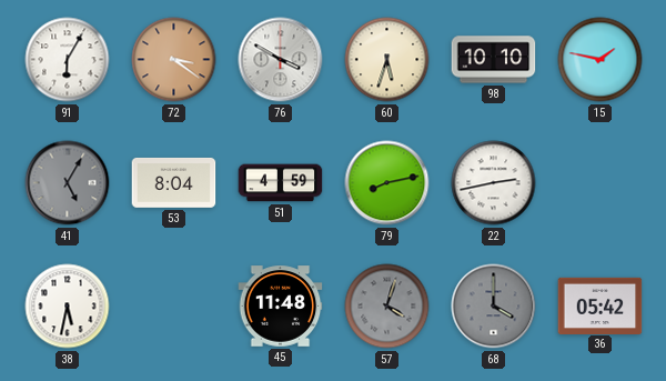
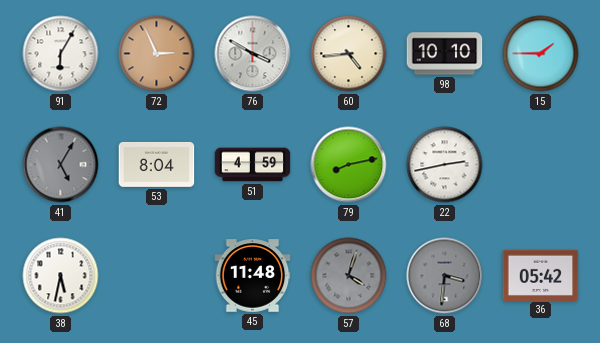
72: 3:21 -> 2:56
60: 5:33 -> 4:44
15: 1:47 -> 1:45
68: 4:00 -> 3:31
